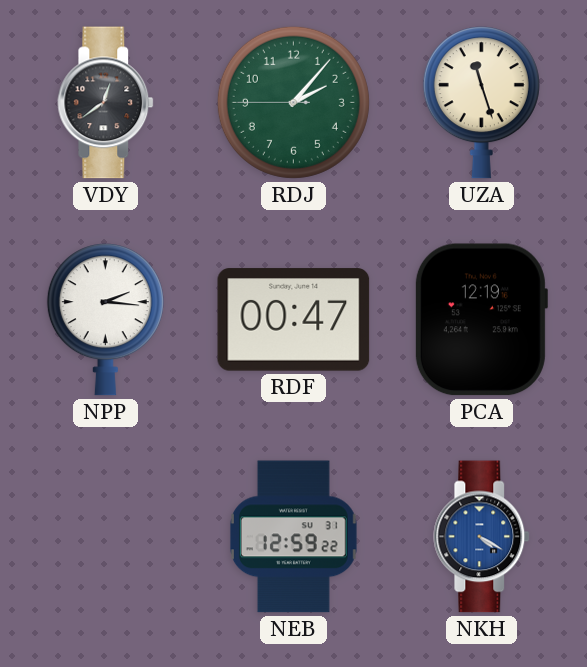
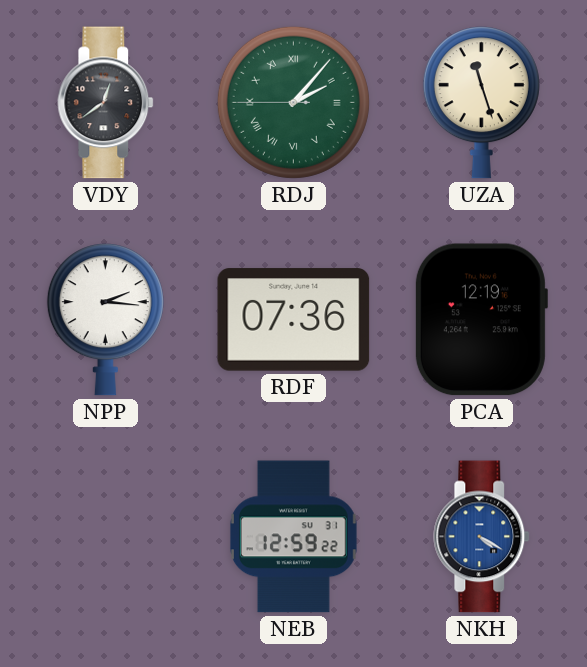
RDJ numerals: Arabic -> Roman
RDF: 00:47 -> 07:36
